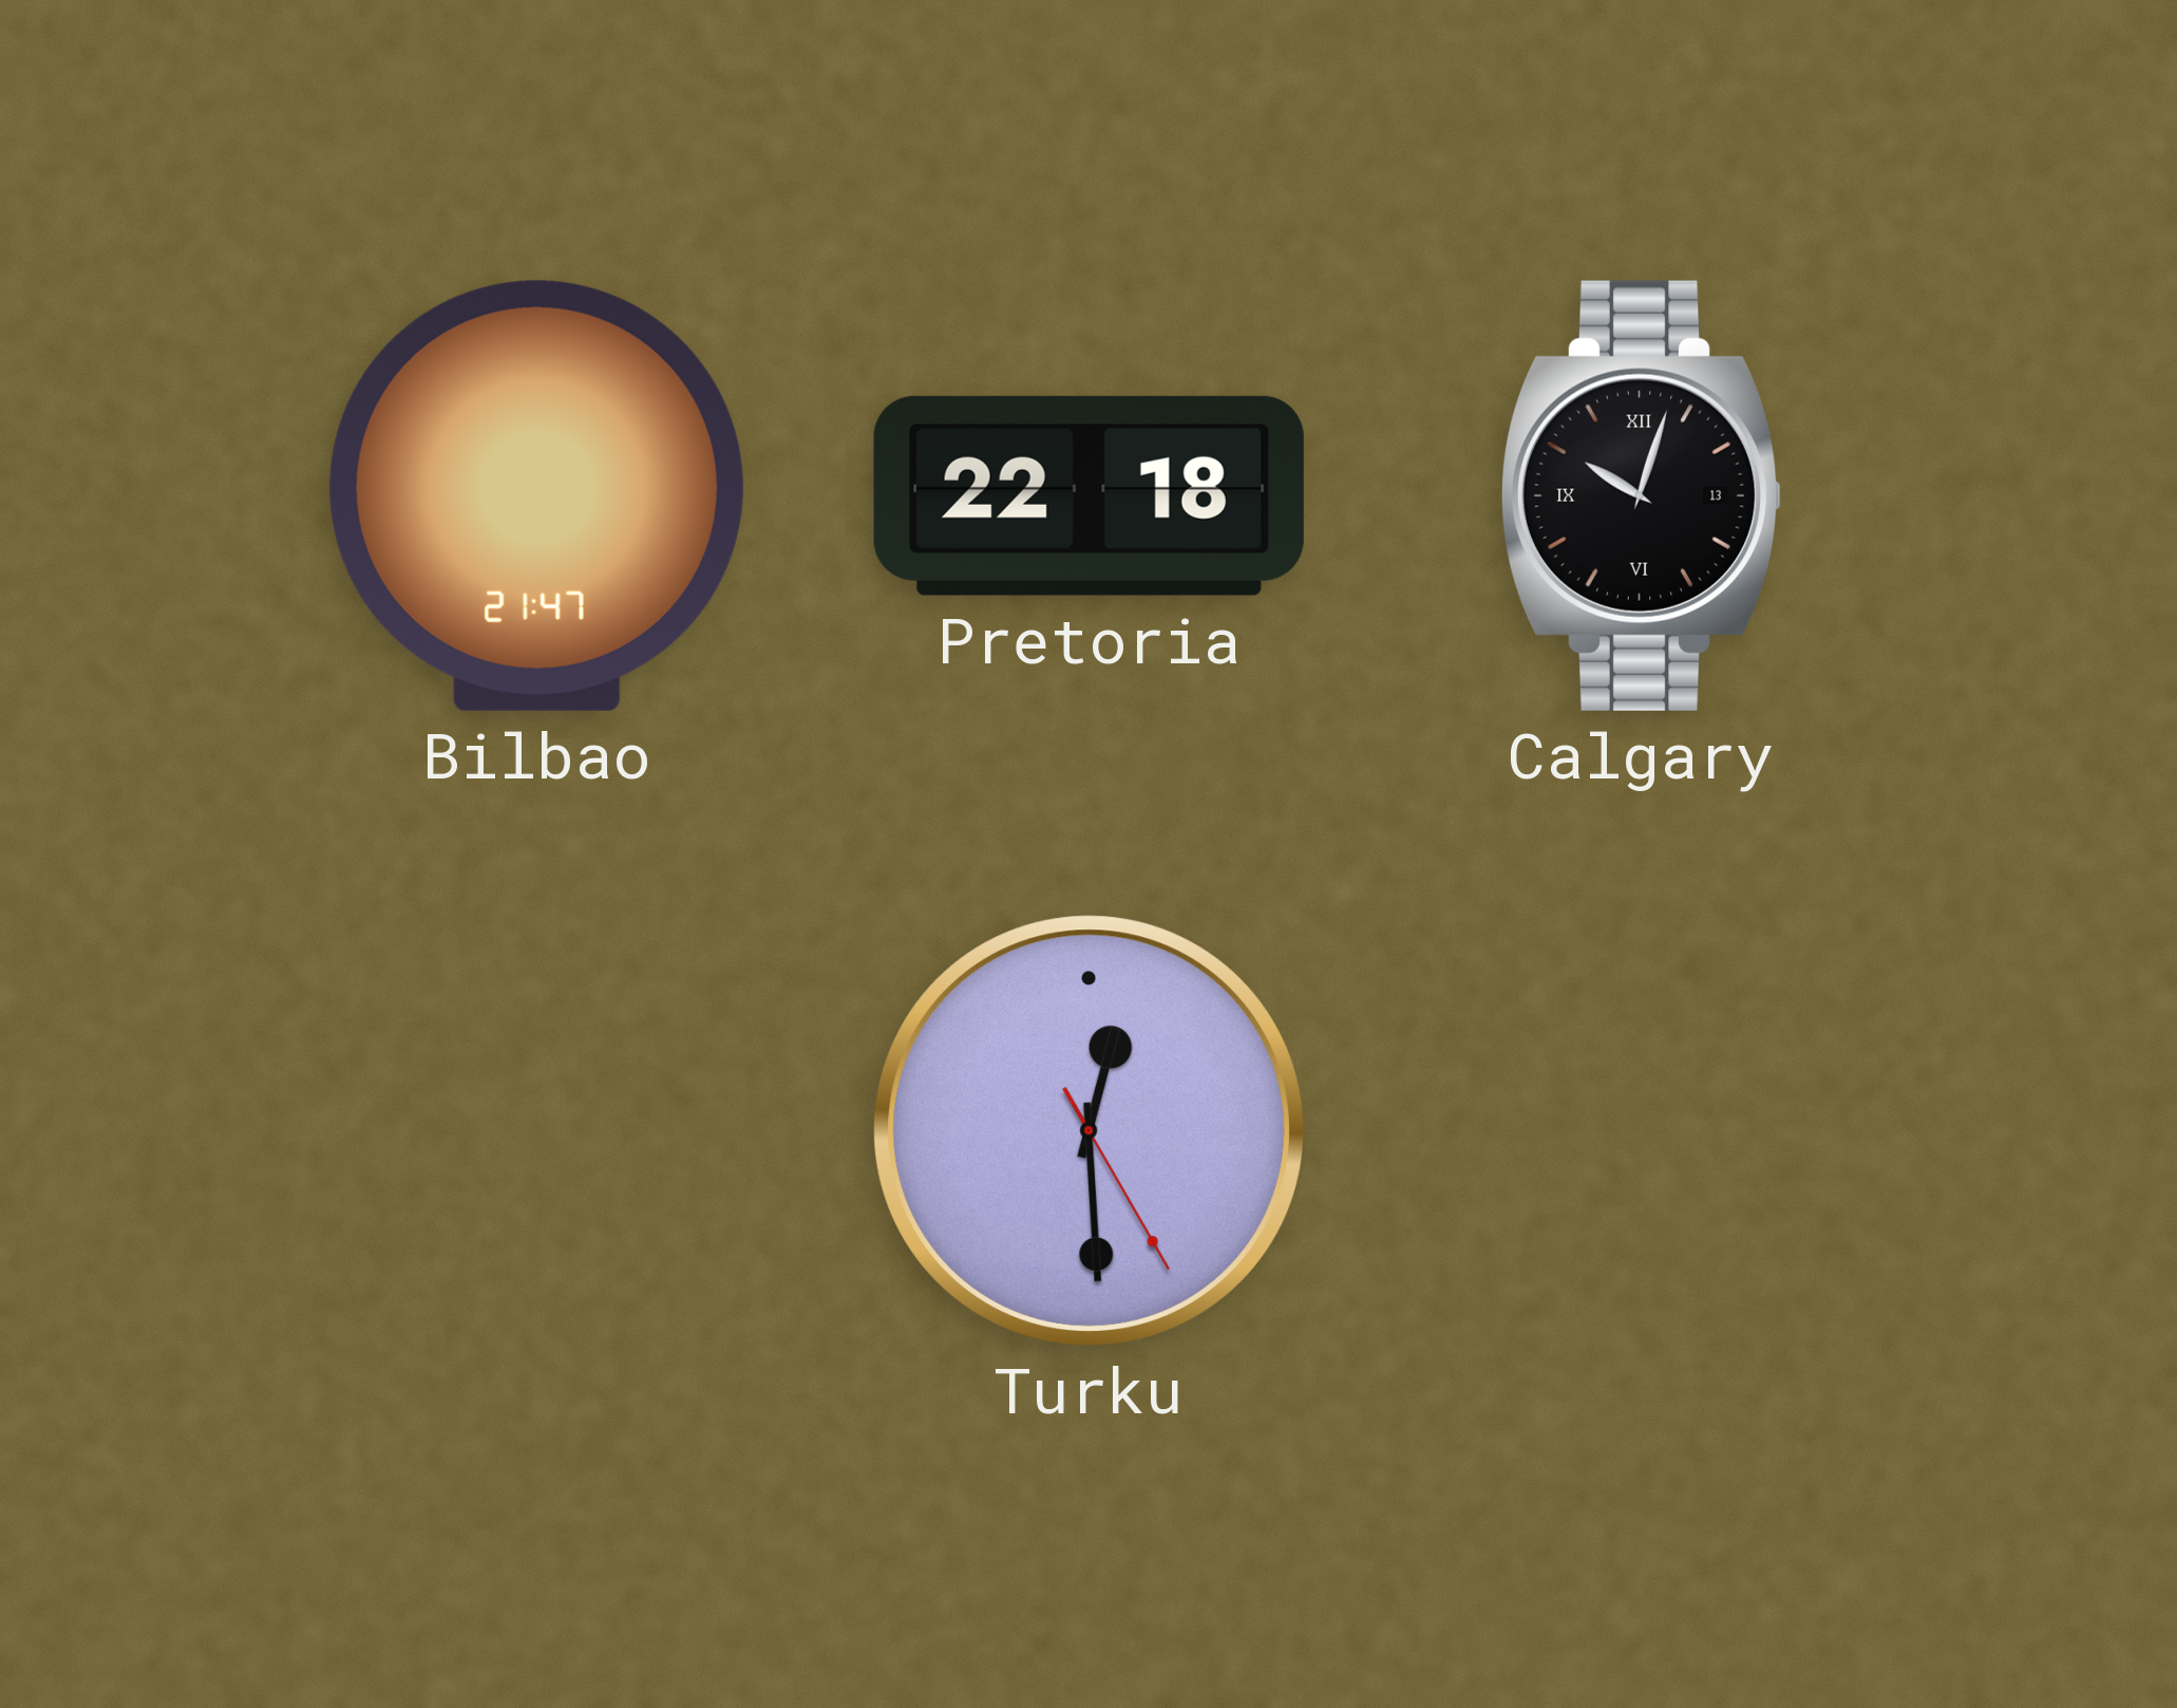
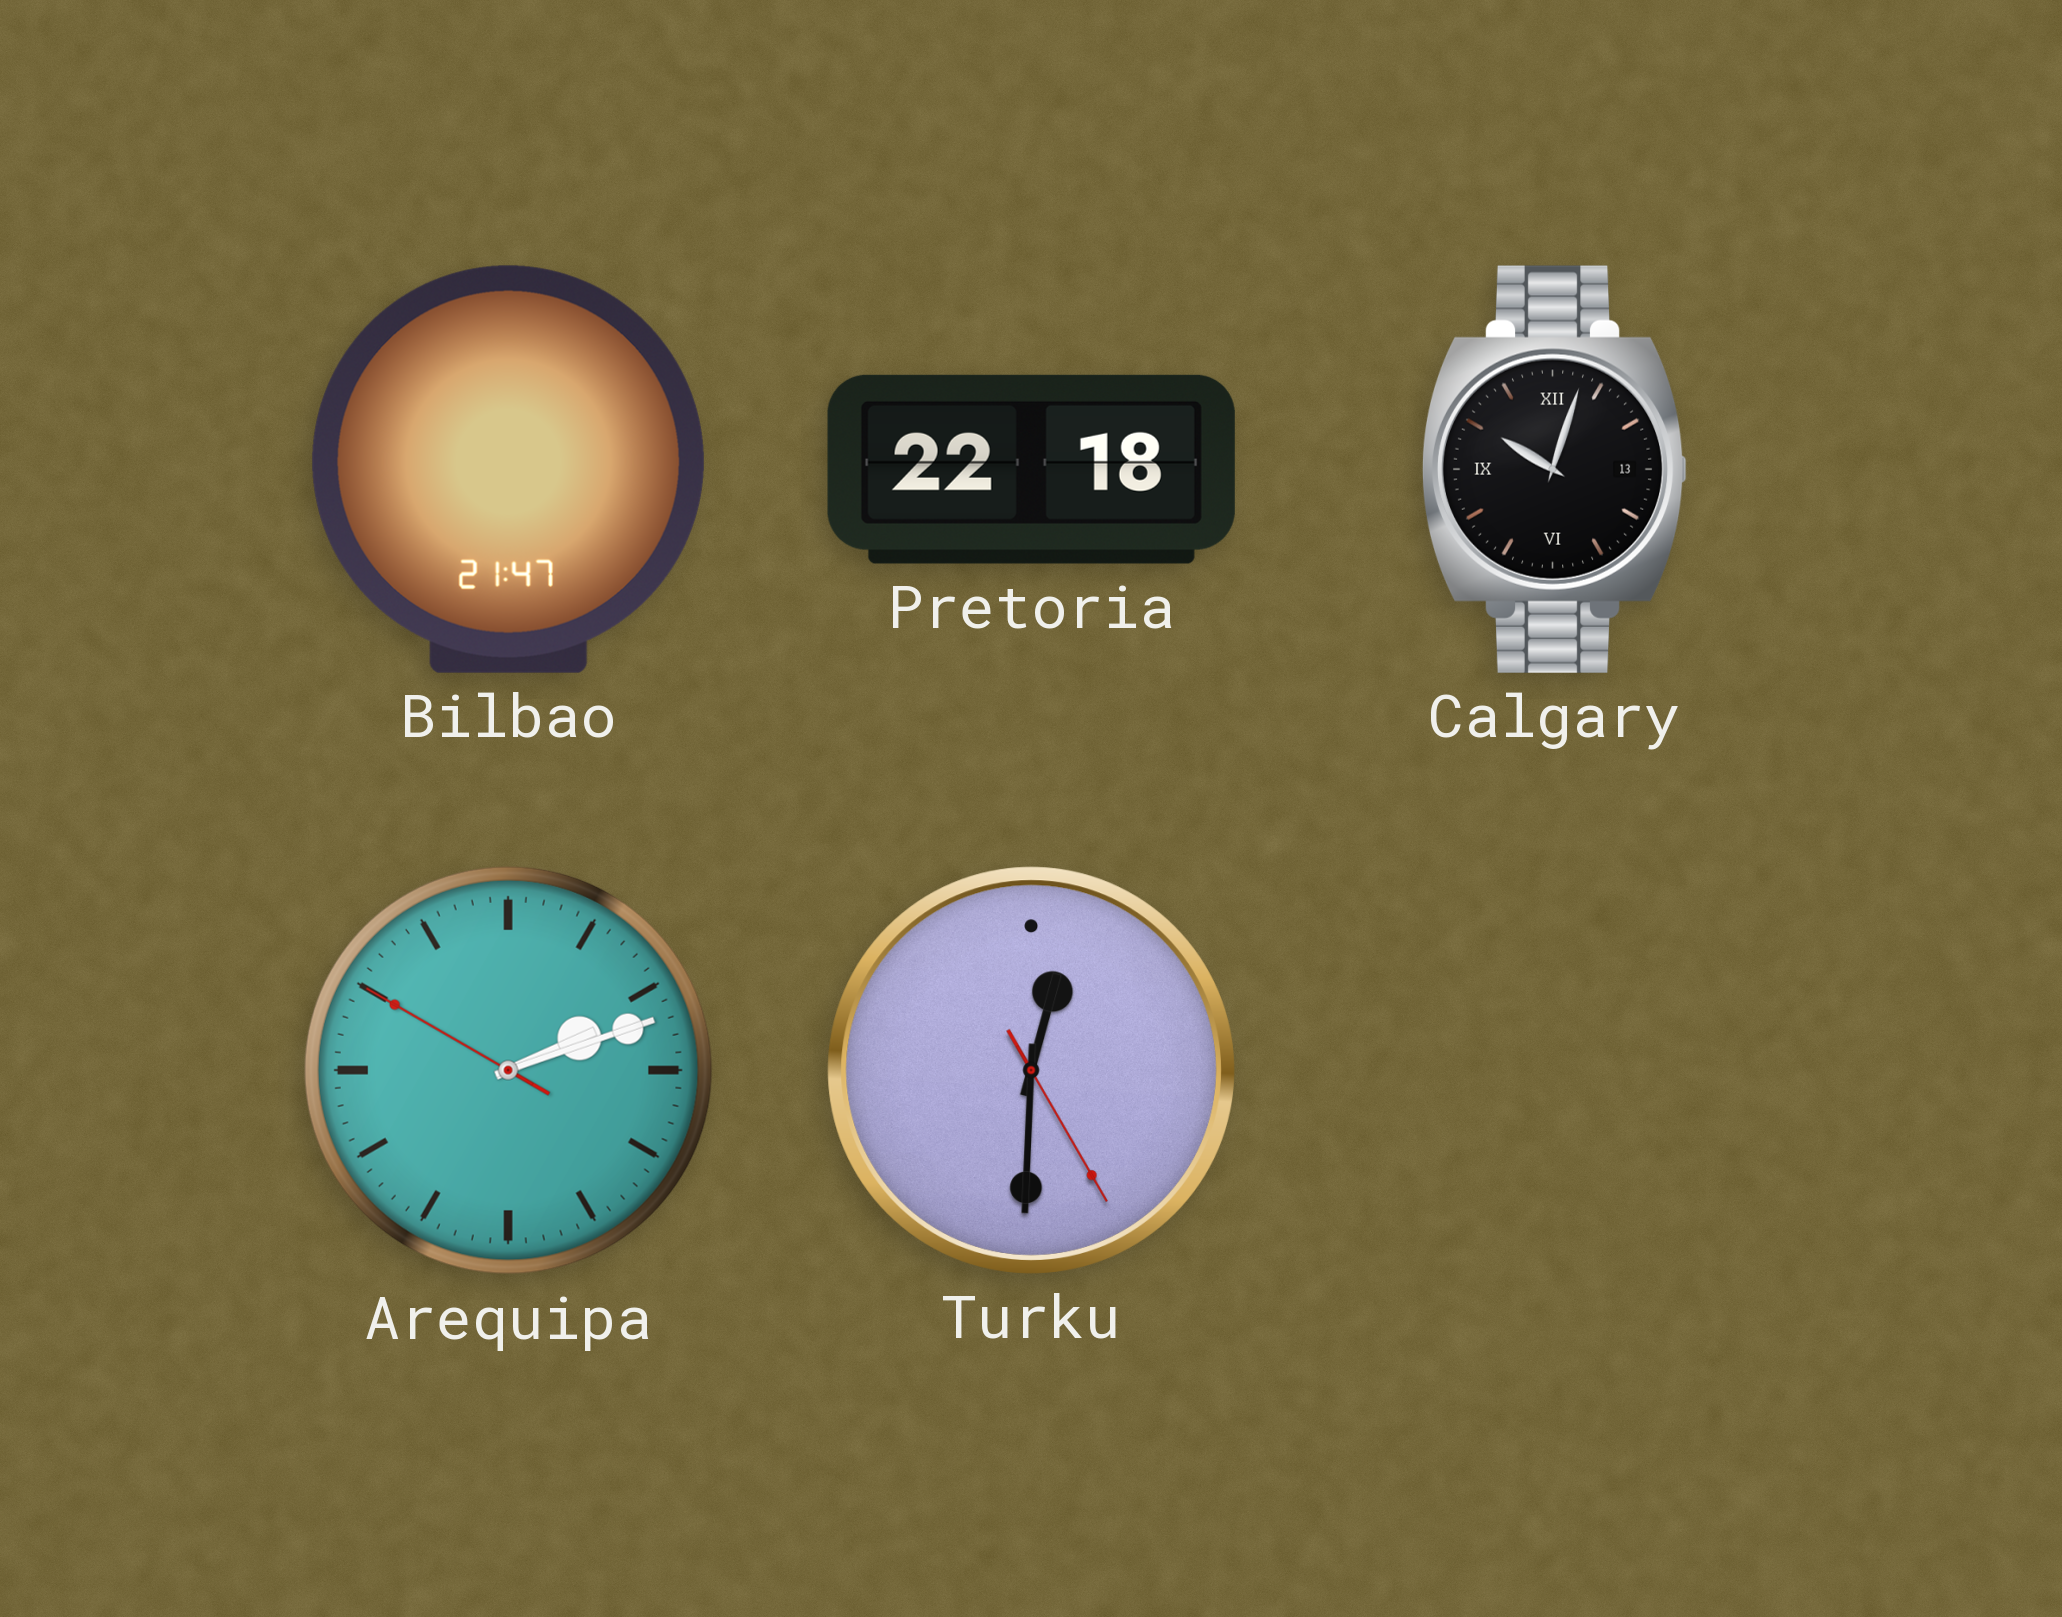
Arequipa: none -> 2:11
Turku: 12:29 -> 12:30
